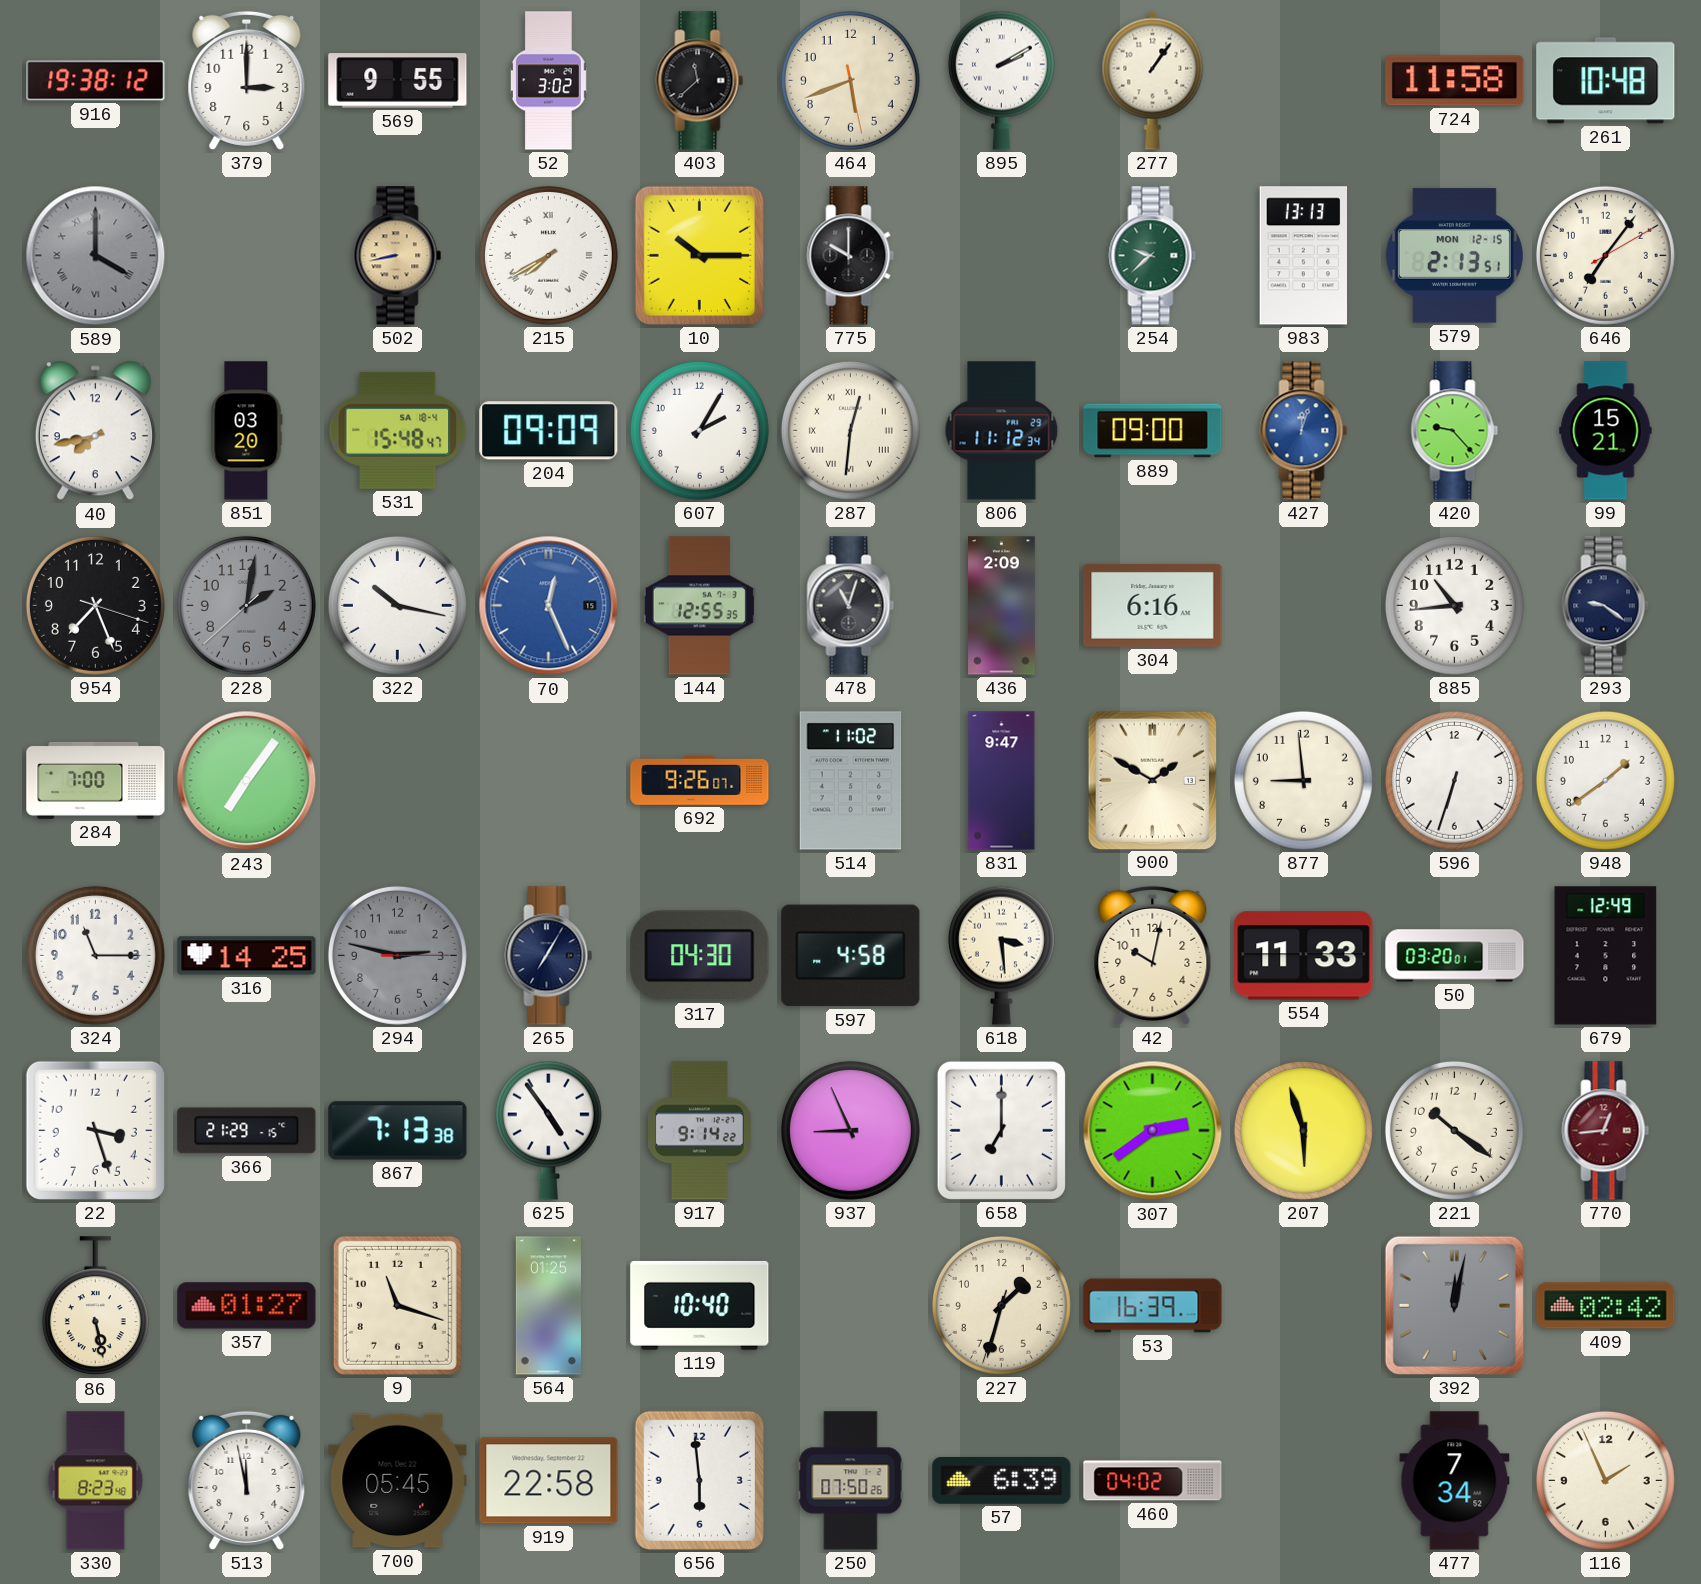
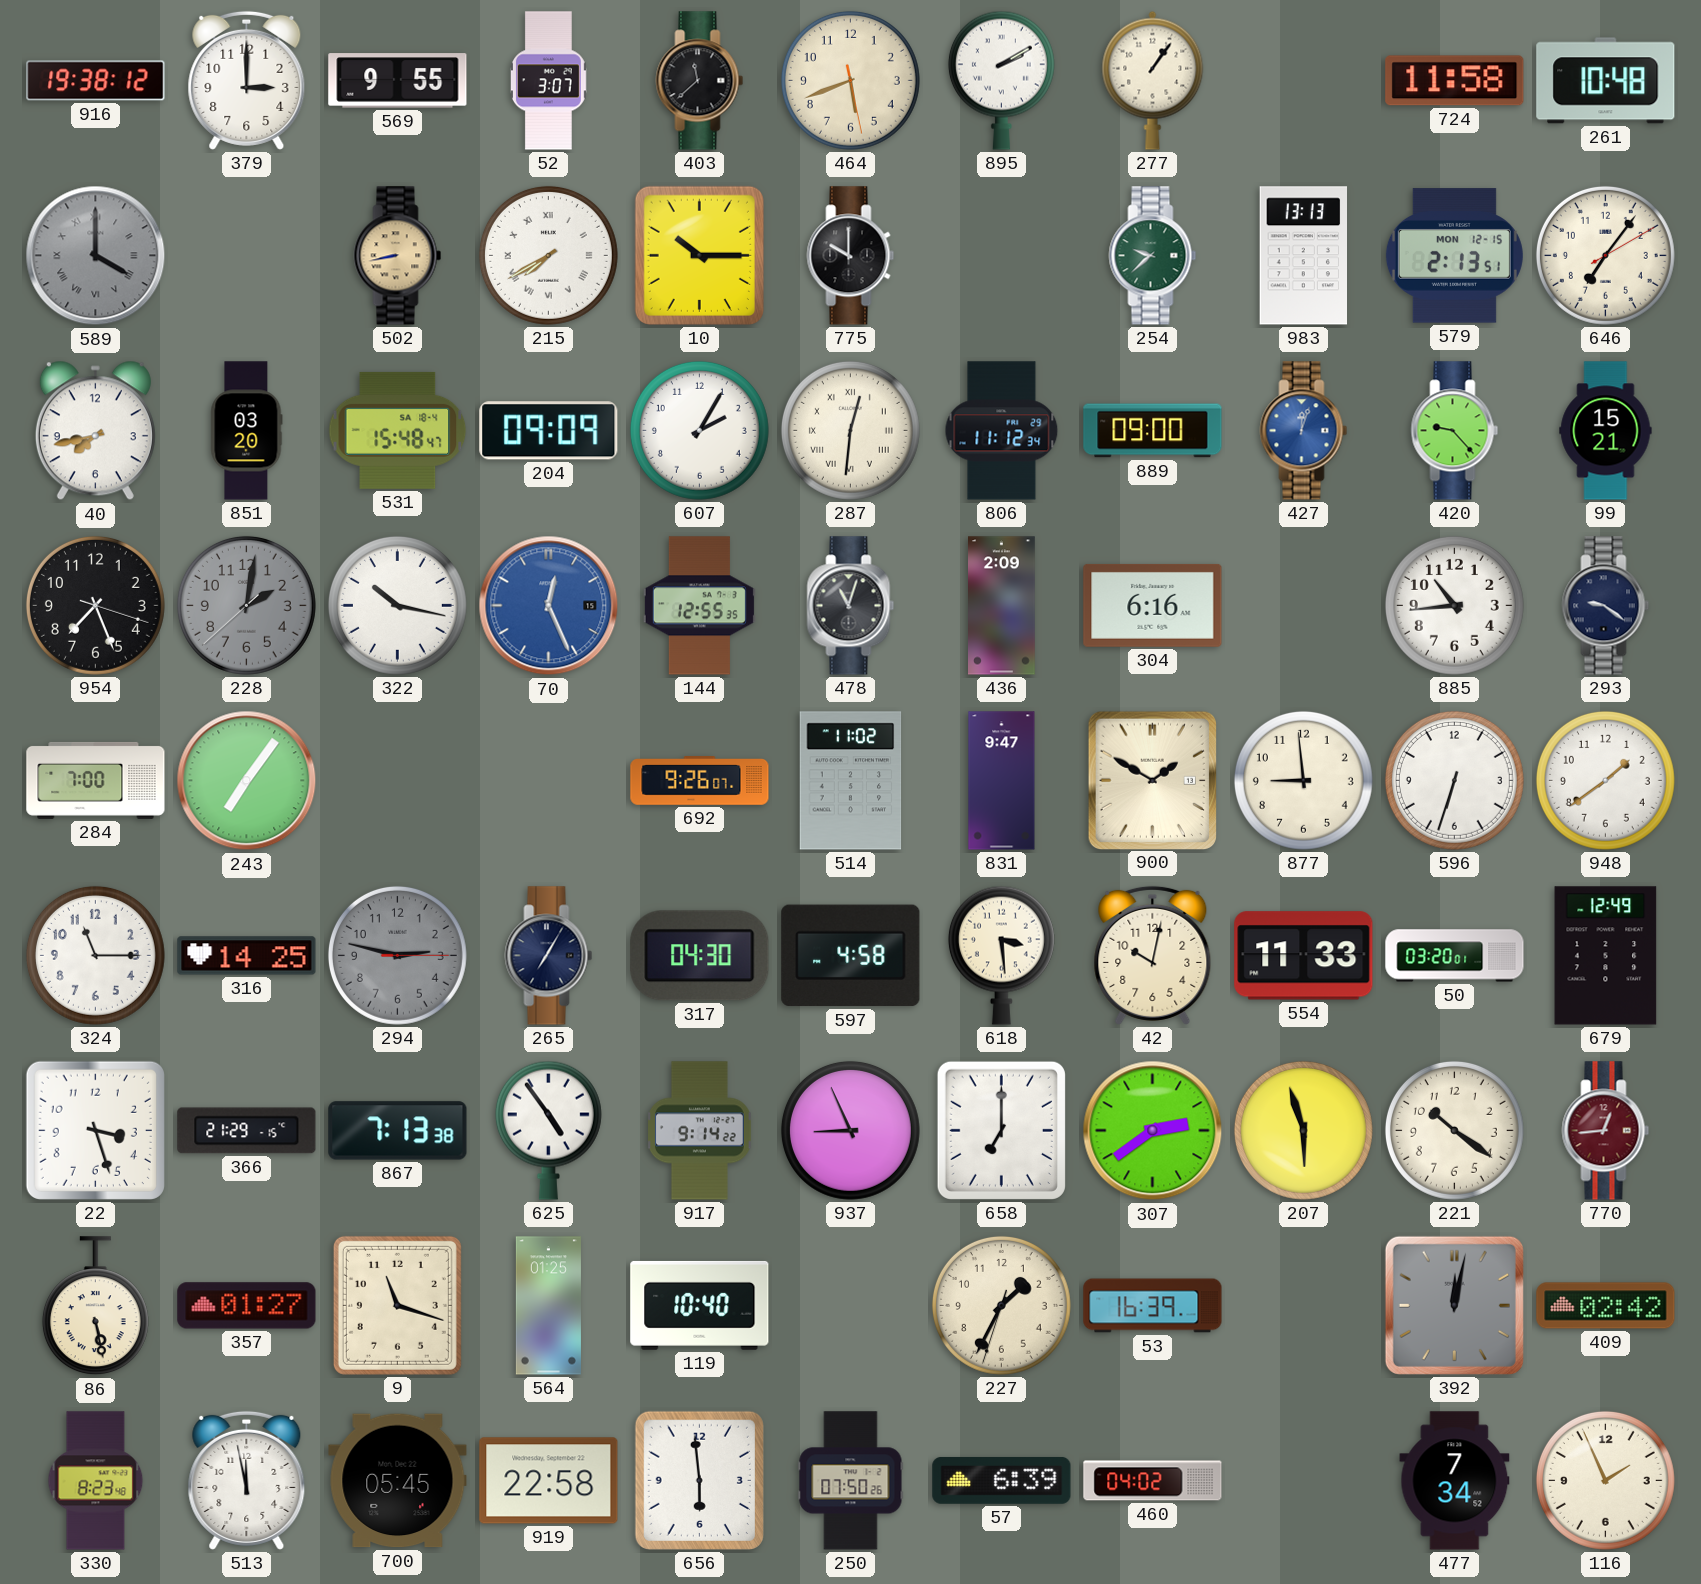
52: 3:02 -> 3:07
227: 1:32 -> 1:34
